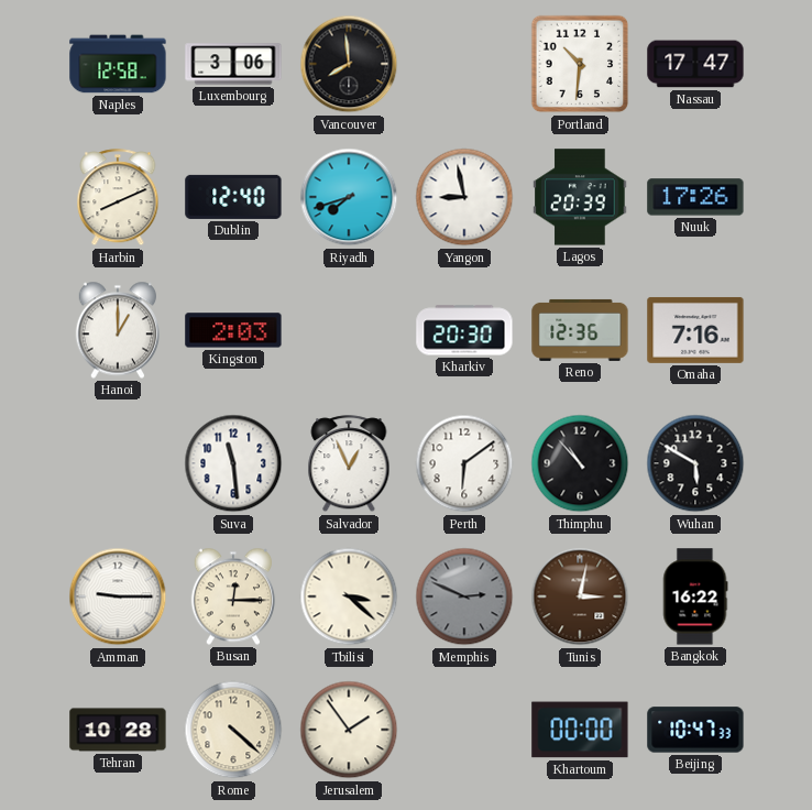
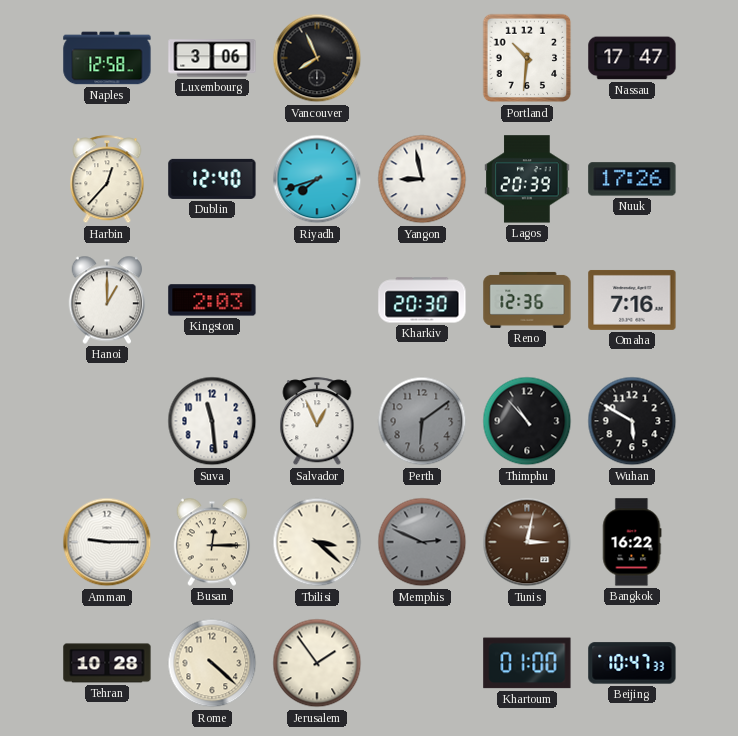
Vancouver: 7:59 -> 7:56
Harbin: 8:11 -> 12:37
Perth dial: white -> grey
Khartoum: 00:00 -> 01:00
